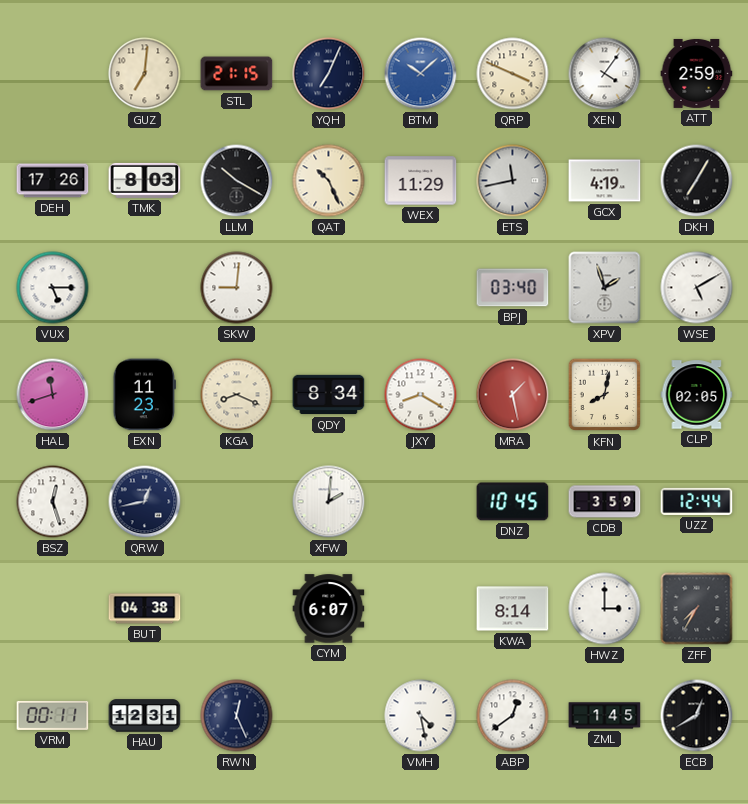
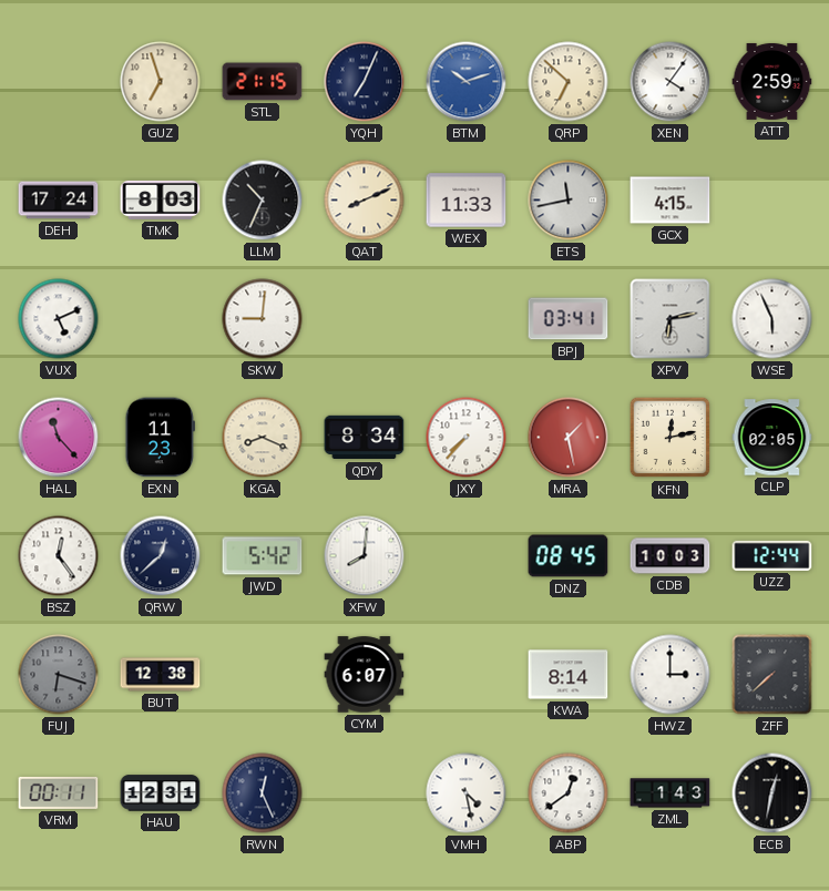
GUZ: 7:01 -> 6:57
BTM: 10:08 -> 10:12
QRP: 3:49 -> 6:52
DEH: 17:26 -> 17:24
LLM: 10:20 -> 10:34
QAT: 10:26 -> 8:11
WEX: 11:29 -> 11:33
GCX: 4:19 -> 4:15
DKH: 7:05 -> none
VUX: 5:15 -> 5:11
BPJ: 03:40 -> 03:41
XPV: 1:57 -> 6:13
WSE: 5:10 -> 5:56
HAL: 11:42 -> 11:23
JXY: 8:20 -> 7:37
KFN: 8:02 -> 12:13
BSZ: 12:27 -> 12:24
QRW: 12:43 -> 12:38
JWD: none -> 5:42
XFW: 2:01 -> 8:01
DNZ: 10:45 -> 08:45
CDB: 3:59 -> 10:03
FUJ: none -> 6:18
BUT: 04:38 -> 12:38
ZFF: 7:35 -> 7:38
ZML: 1:45 -> 1:43
ECB: 12:40 -> 12:32
